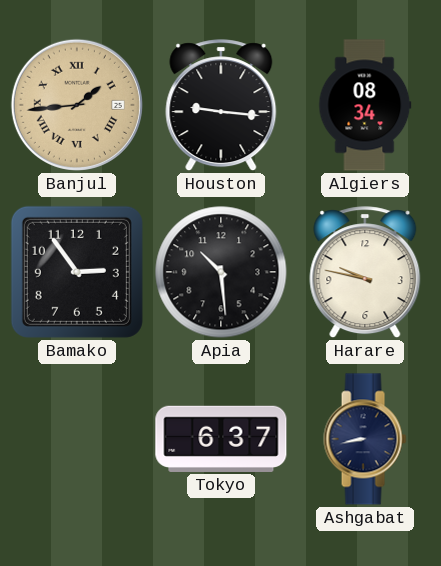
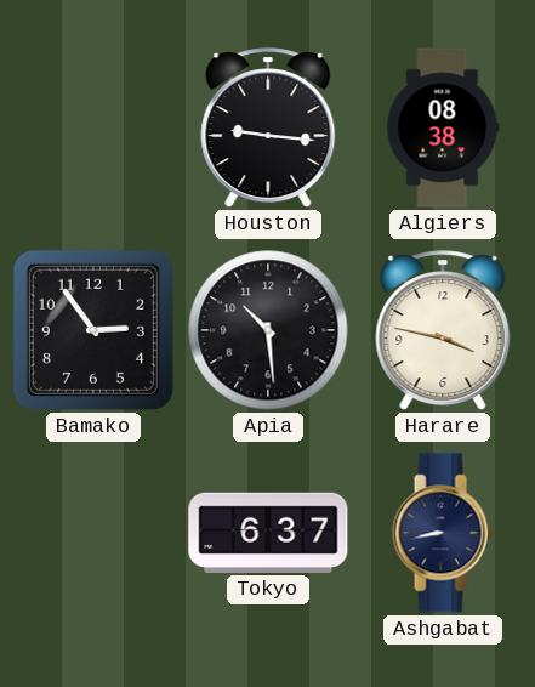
Banjul: 1:44 -> none
Algiers: 08:34 -> 08:38
Harare: 9:47 -> 3:47
